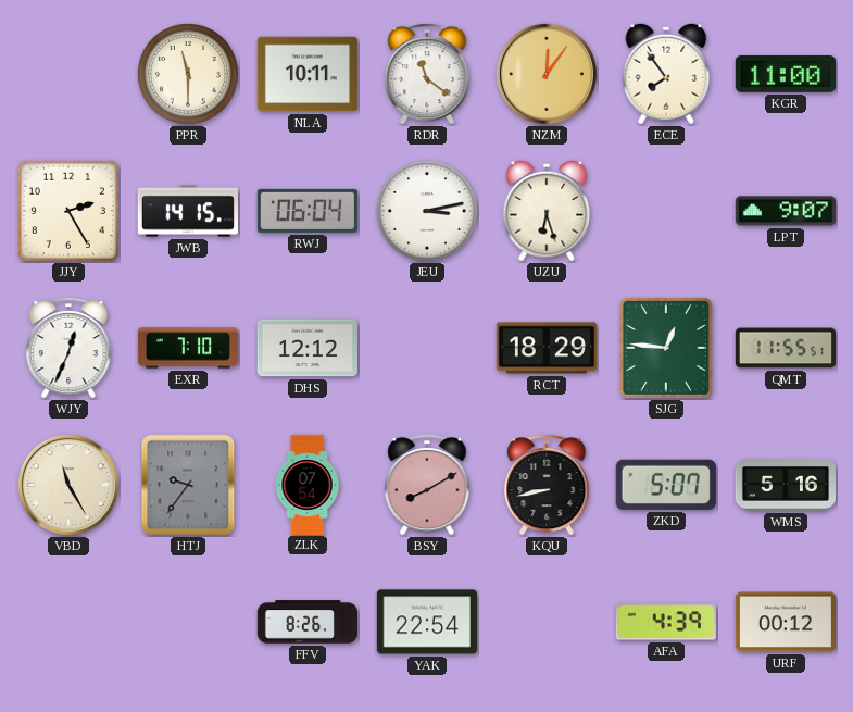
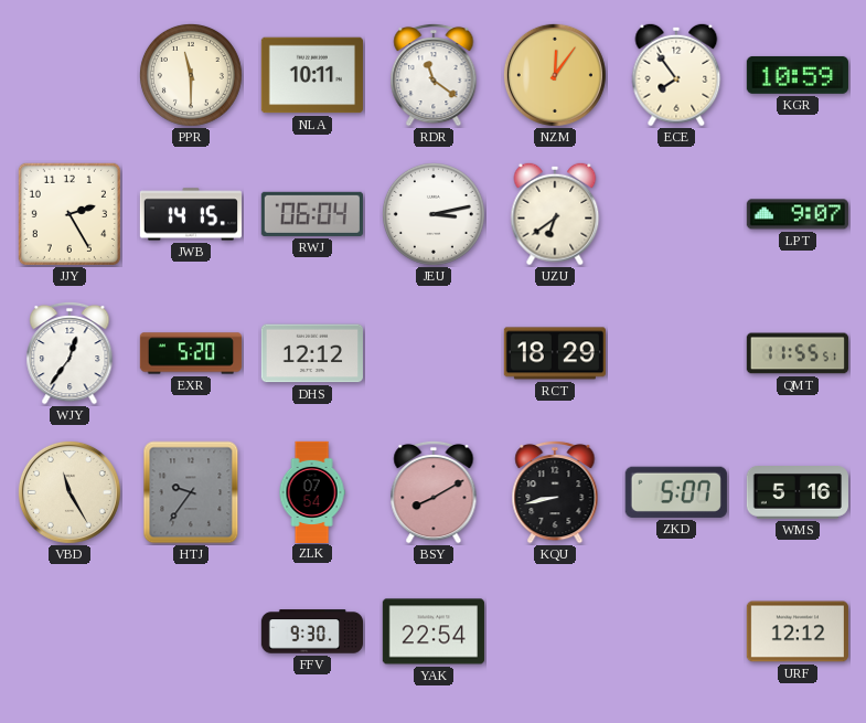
KGR: 11:00 -> 10:59
UZU: 6:27 -> 6:39
WJY: 12:34 -> 12:36
EXR: 7:10 -> 5:20
SJG: 12:46 -> none
FFV: 8:26 -> 9:30
AFA: 4:39 -> none
URF: 00:12 -> 12:12
